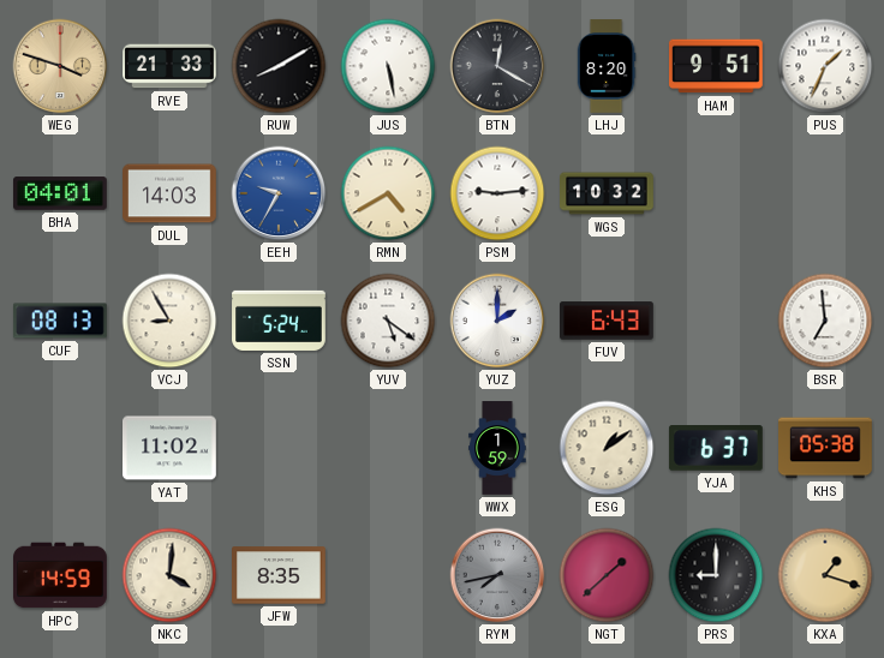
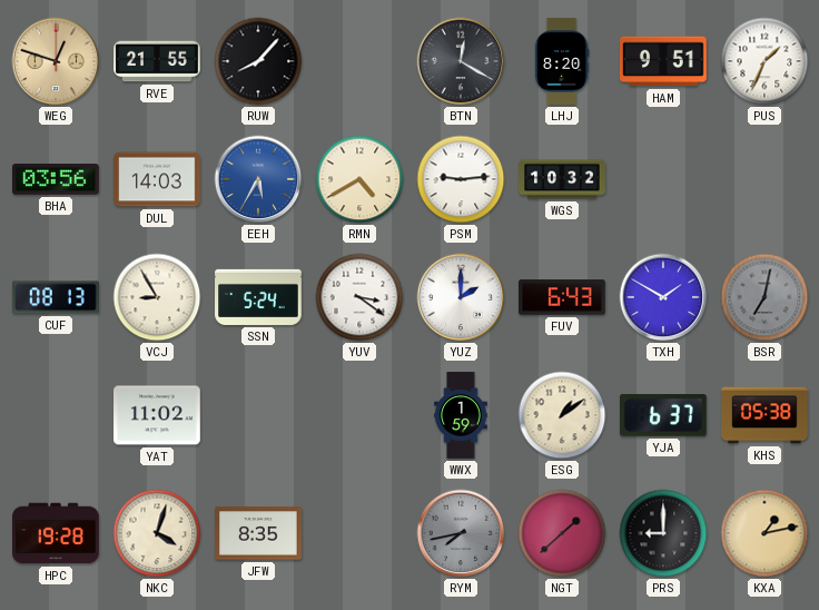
WEG: 3:48 -> 12:48
RVE: 21:33 -> 21:55
RUW: 8:10 -> 8:07
JUS: 5:28 -> none
BHA: 04:01 -> 03:56
EEH: 9:35 -> 5:35
YUV: 5:21 -> 3:21
TXH: none -> 1:50
BSR: 6:59 -> 7:02
BSR dial: white -> grey
HPC: 14:59 -> 19:28
NKC: 4:01 -> 4:03
KXA: 1:18 -> 1:13
